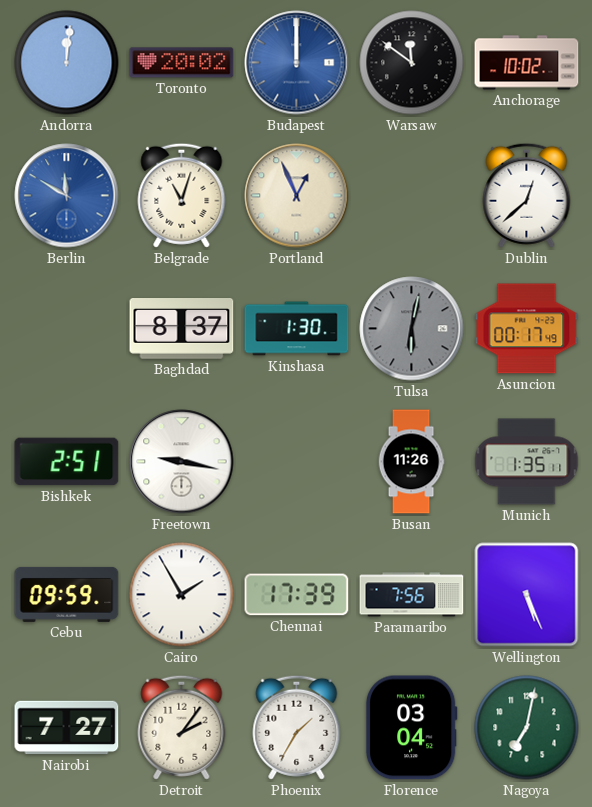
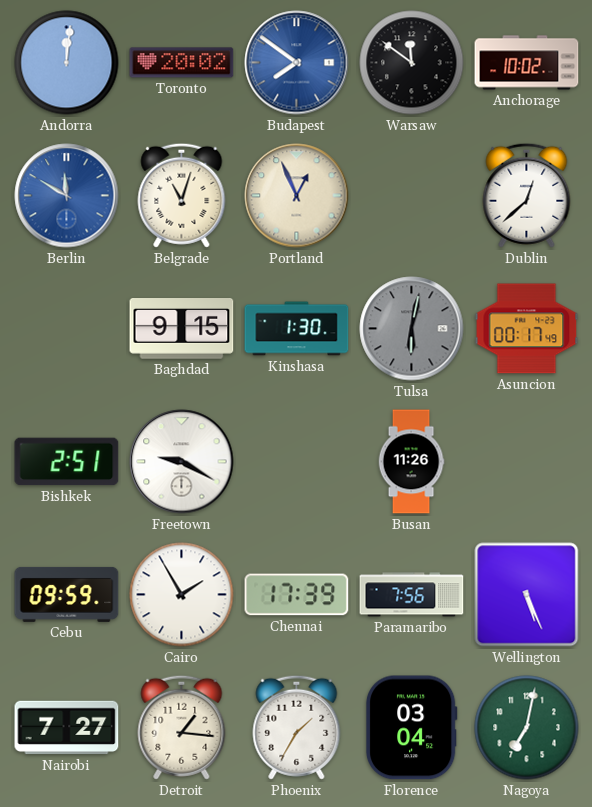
Budapest: 12:00 -> 7:51
Baghdad: 8:37 -> 9:15
Freetown: 9:17 -> 9:20
Munich: 1:35 -> none
Detroit: 2:06 -> 1:16
